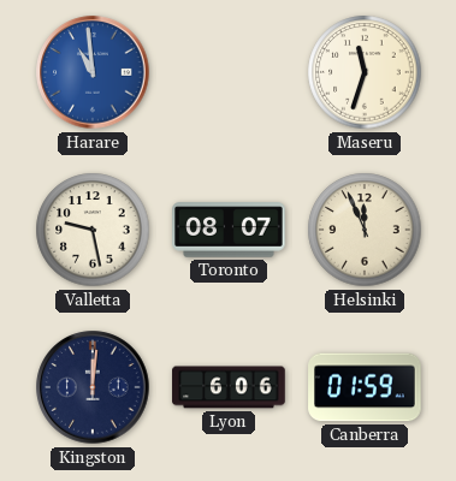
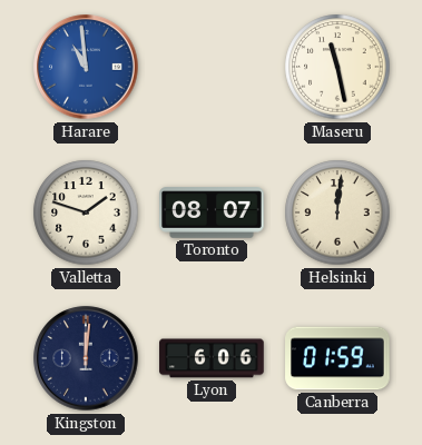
Maseru: 11:33 -> 11:28
Valletta: 9:28 -> 1:48
Helsinki: 11:56 -> 12:01
